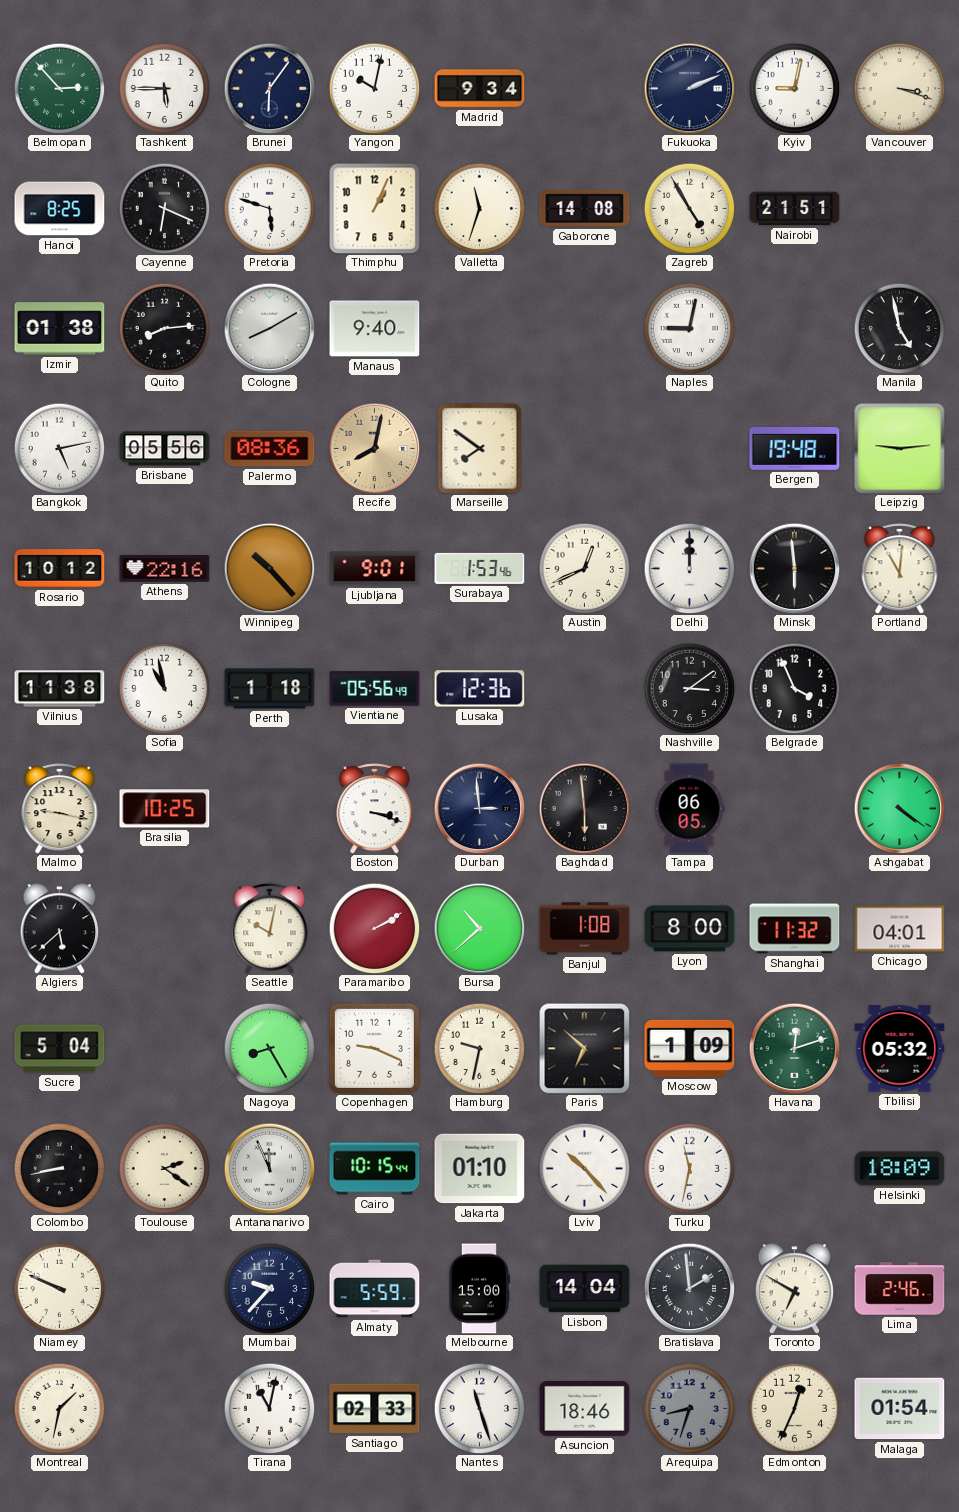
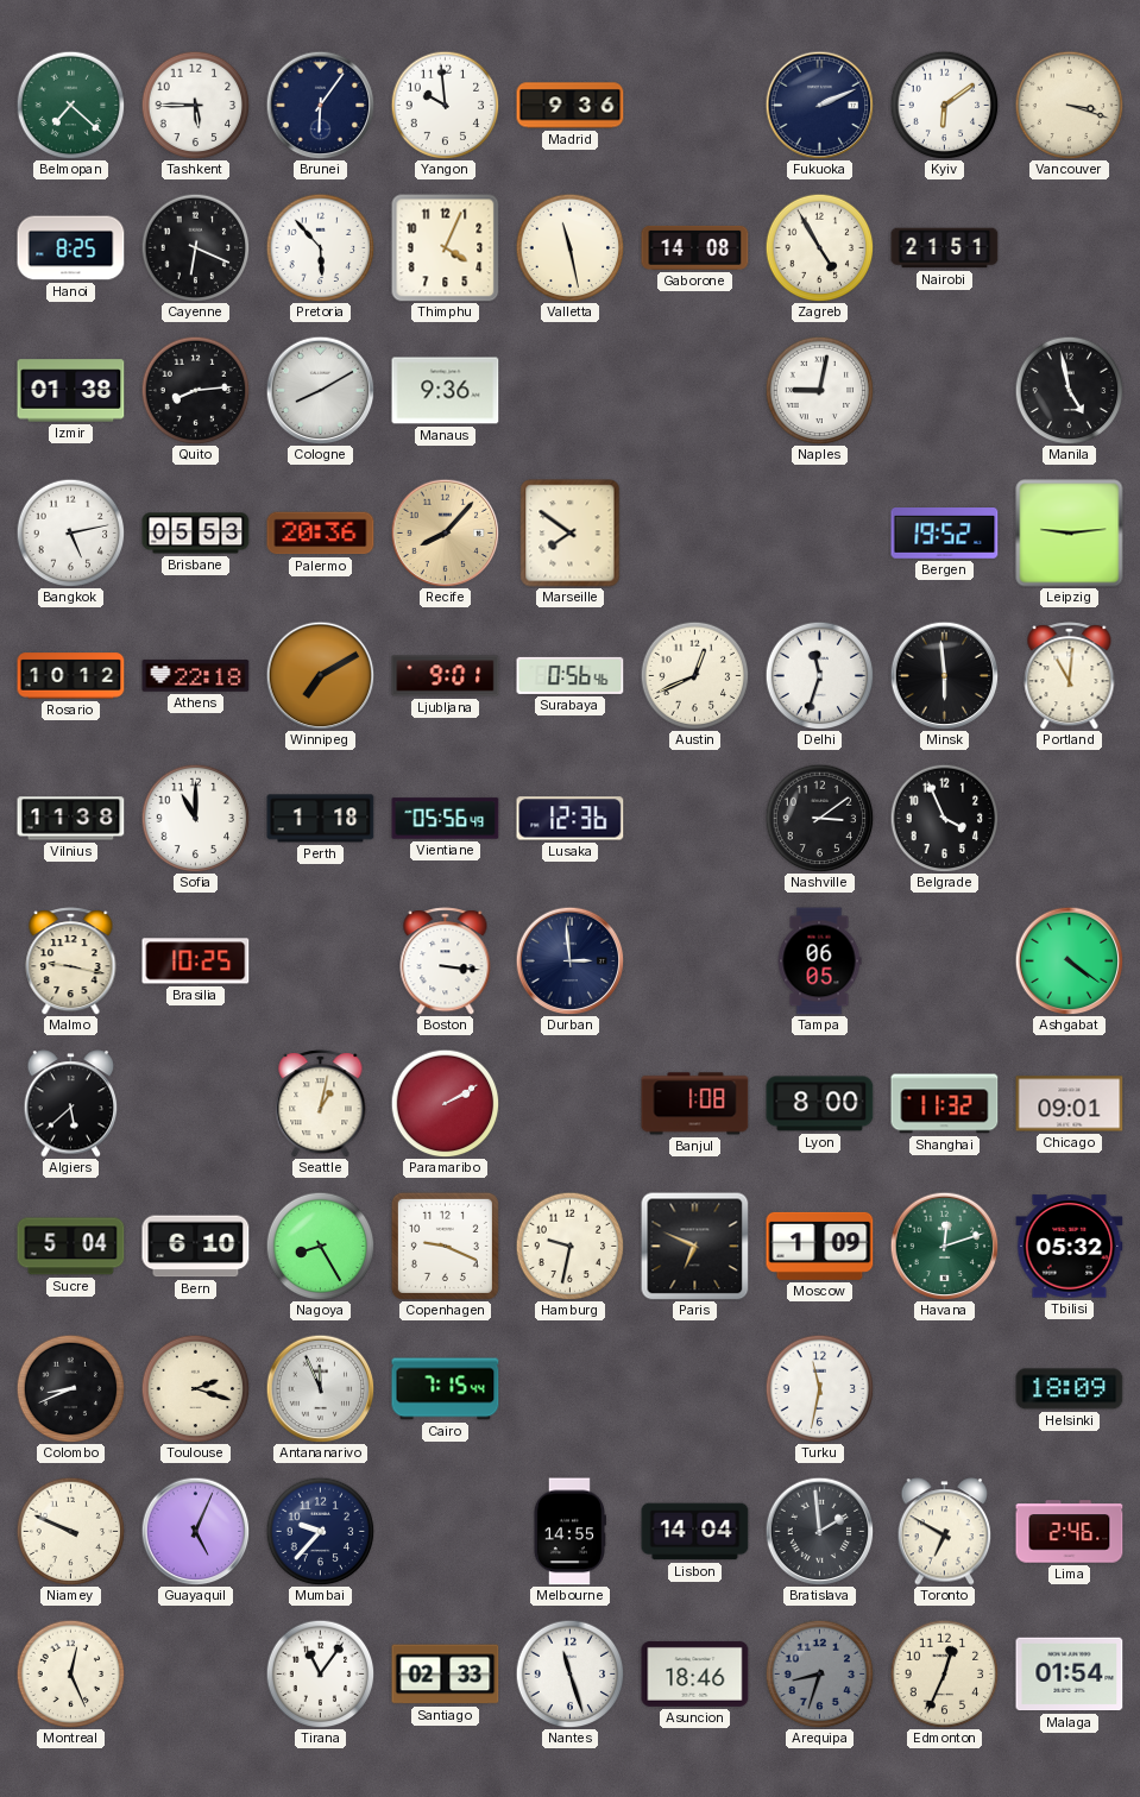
Belmopan: 2:53 -> 7:22
Yangon: 10:02 -> 9:59
Madrid: 9:34 -> 9:36
Kyiv: 9:02 -> 6:09
Pretoria: 5:48 -> 5:53
Thimphu: 1:04 -> 4:04
Valletta: 11:33 -> 11:28
Manaus: 9:40 -> 9:36
Brisbane: 05:56 -> 05:53
Palermo: 08:36 -> 20:36
Recife: 8:02 -> 8:07
Bergen: 19:48 -> 19:52
Athens: 22:16 -> 22:18
Winnipeg: 10:23 -> 7:10
Surabaya: 1:53 -> 0:56
Delhi: 12:00 -> 11:33
Sofia: 10:58 -> 11:00
Boston: 3:18 -> 3:16
Baghdad: 5:59 -> none
Seattle: 10:02 -> 1:02
Bursa: 10:38 -> none
Chicago: 04:01 -> 09:01
Bern: none -> 6:10
Paris: 6:52 -> 6:49
Colombo: 8:43 -> 8:41
Toulouse: 2:21 -> 2:18
Cairo: 10:15 -> 7:15
Jakarta: 01:10 -> none
Lviv: 10:23 -> none
Guayaquil: none -> 5:04
Almaty: 5:59 -> none
Melbourne: 15:00 -> 14:55
Montreal: 1:32 -> 12:26
Tirana: 11:02 -> 11:06
